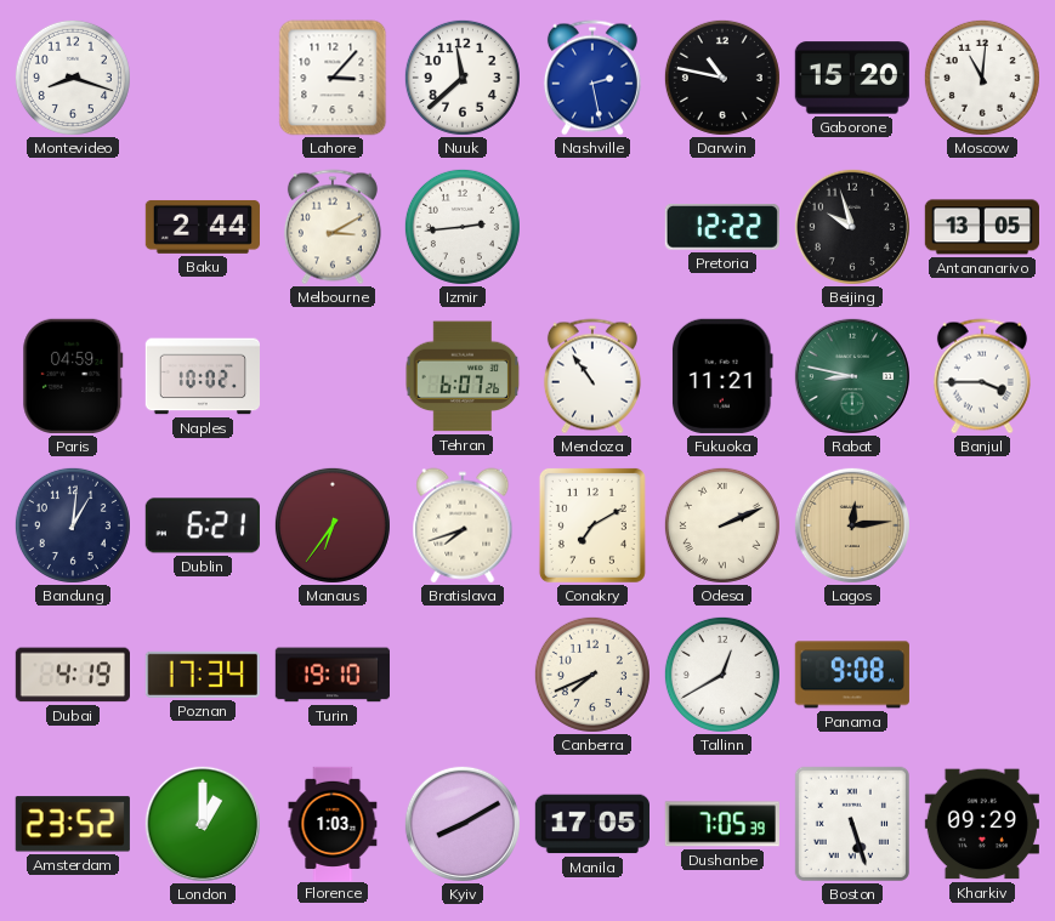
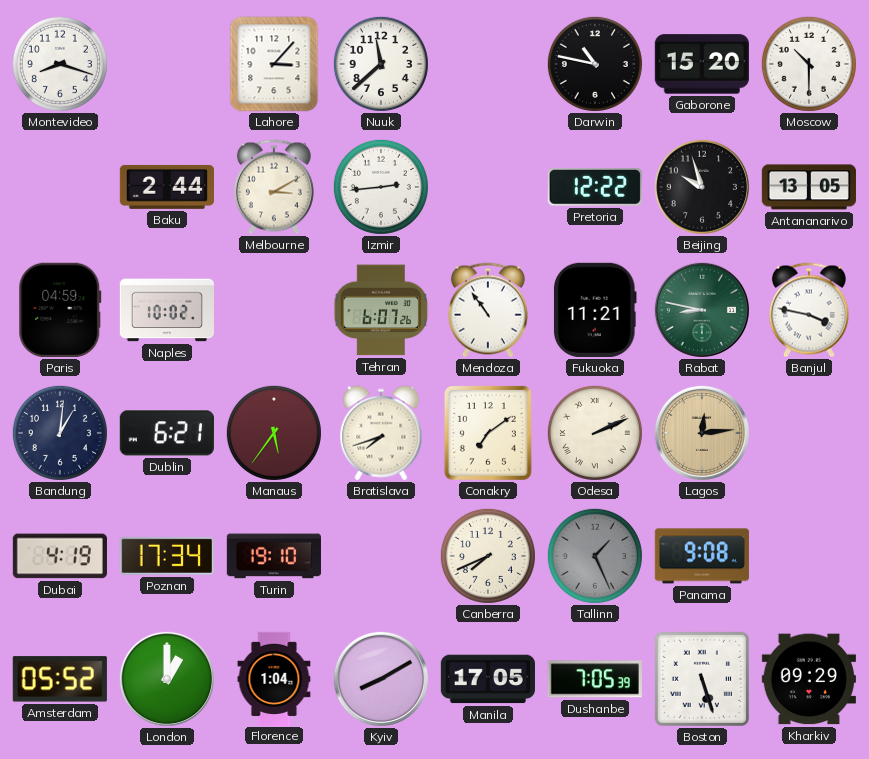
Nashville: 2:28 -> none
Moscow: 11:01 -> 10:30
Banjul: 3:45 -> 3:47
Manaus: 6:36 -> 5:36
Conakry: 7:10 -> 7:09
Tallinn: 12:40 -> 1:26
Tallinn dial: white -> grey
Amsterdam: 23:52 -> 05:52
Florence: 1:03 -> 1:04
